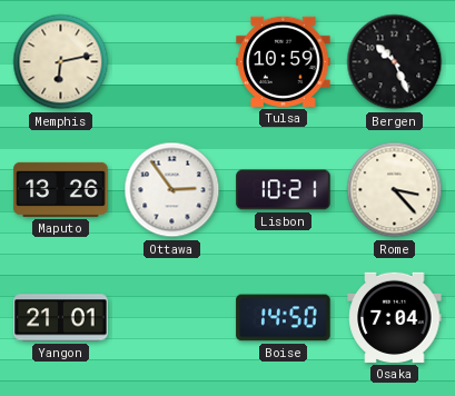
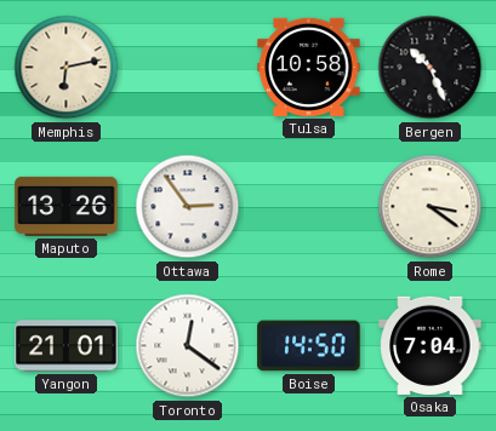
Tulsa: 10:59 -> 10:58
Lisbon: 10:21 -> none
Rome: 3:23 -> 3:21
Toronto: none -> 12:21
